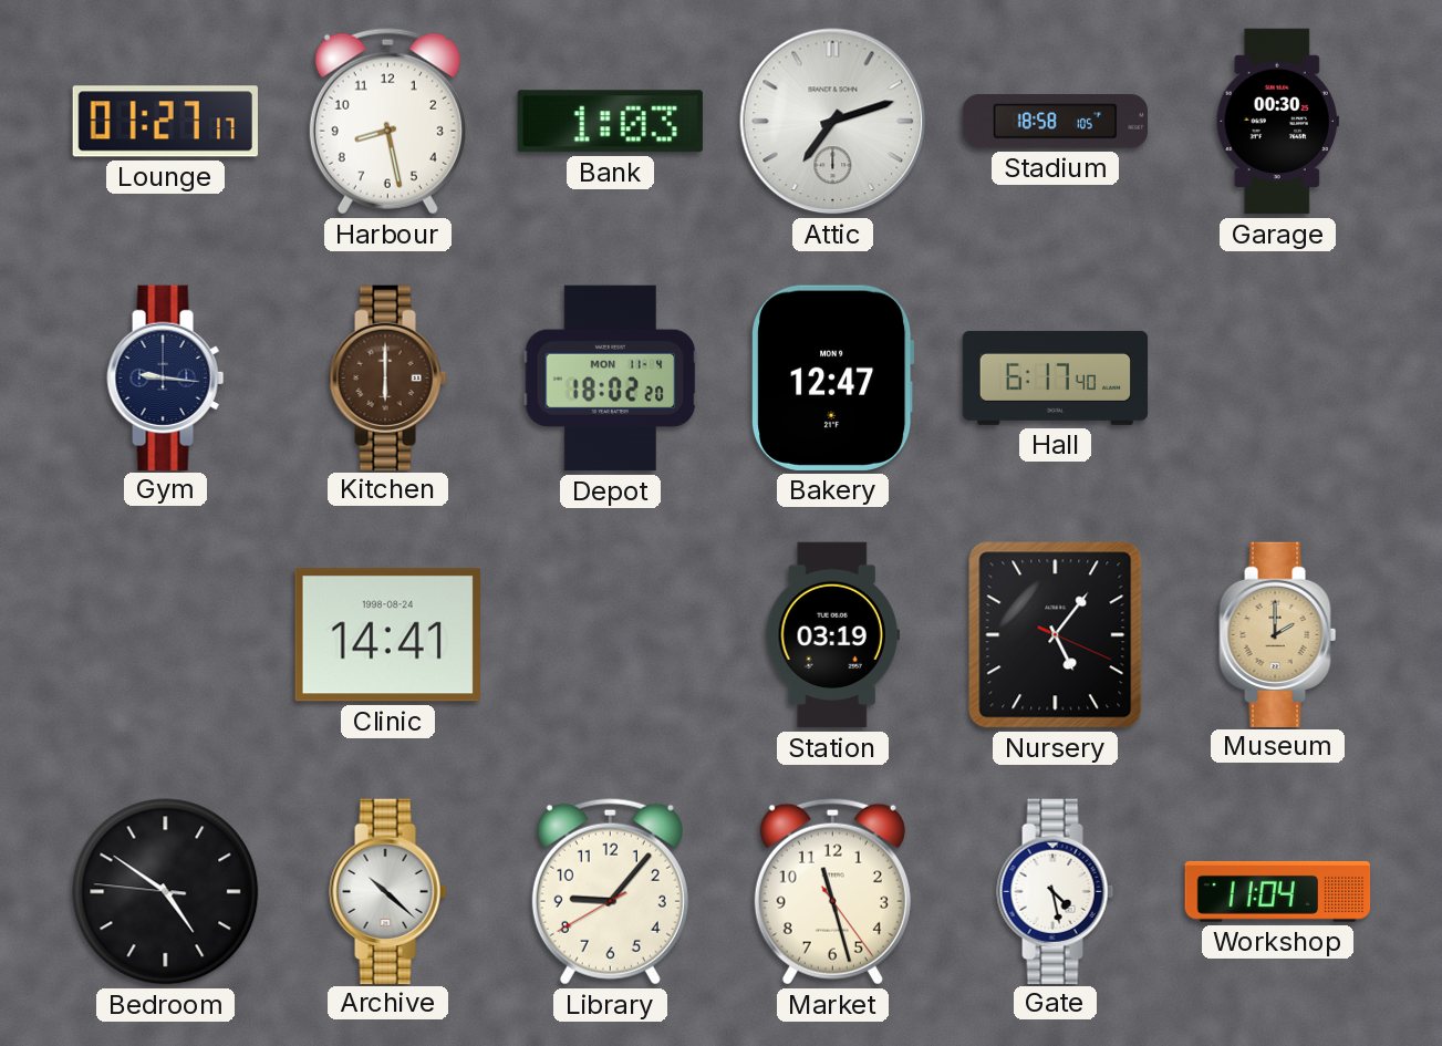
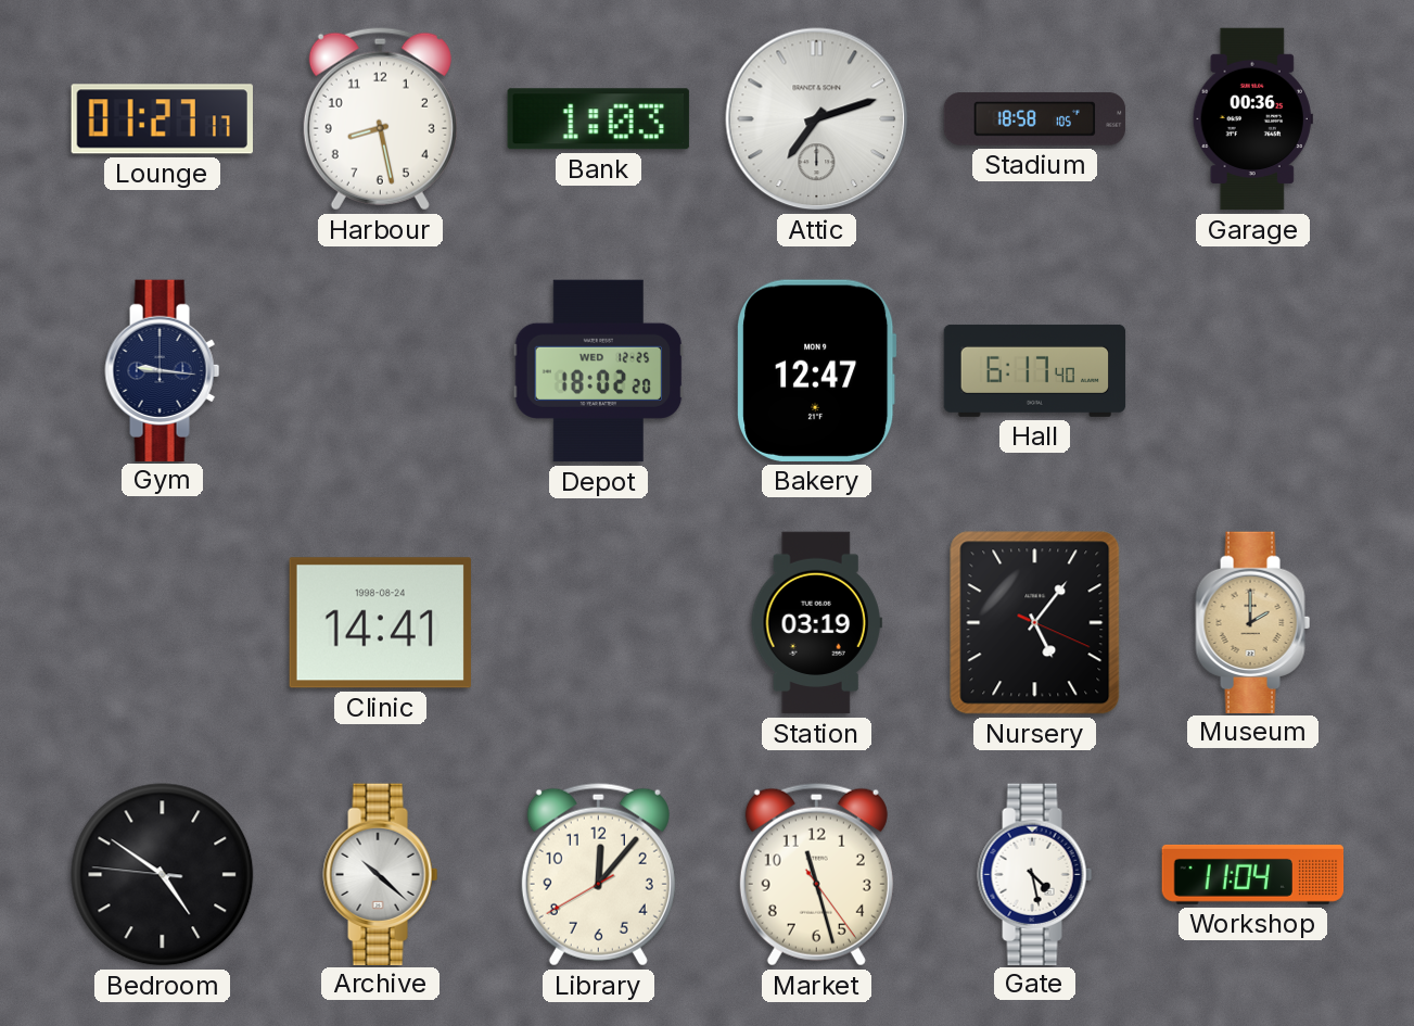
Garage: 00:30 -> 00:36
Kitchen: 6:00 -> none
Depot date: MON 11-4 -> WED 12-25
Library: 9:06 -> 12:06
